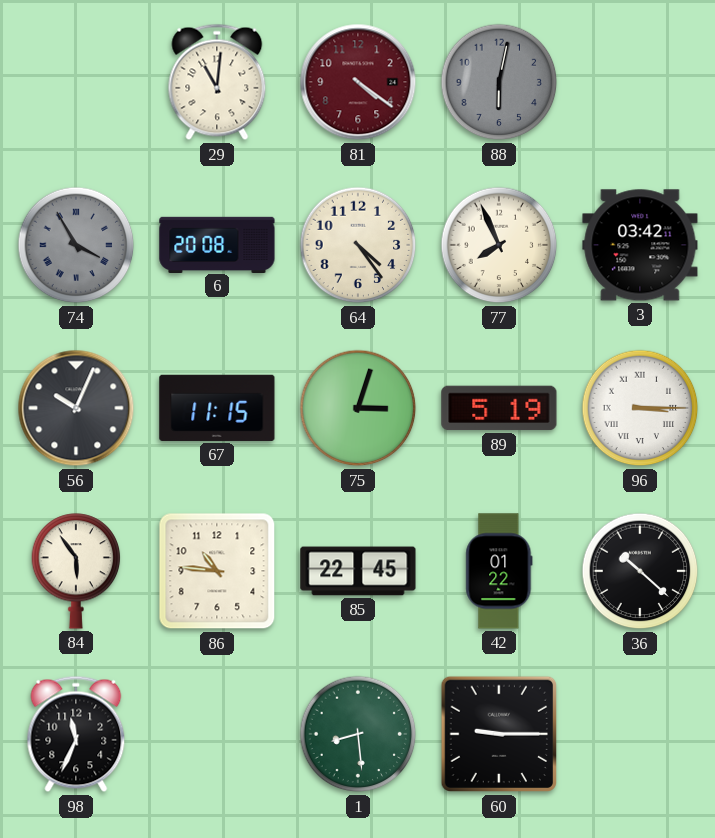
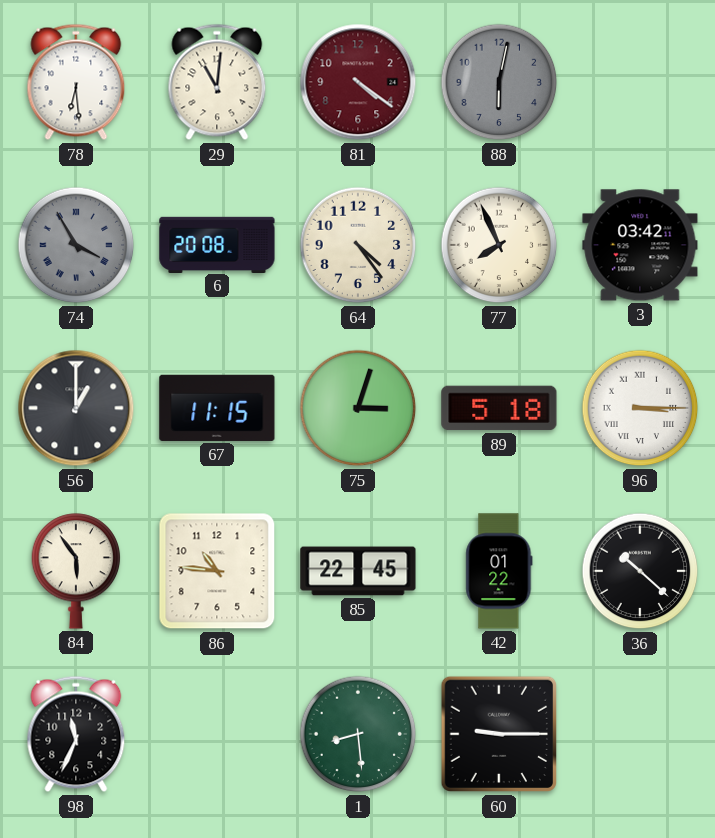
78: none -> 6:29
56: 10:04 -> 1:00
89: 5:19 -> 5:18
